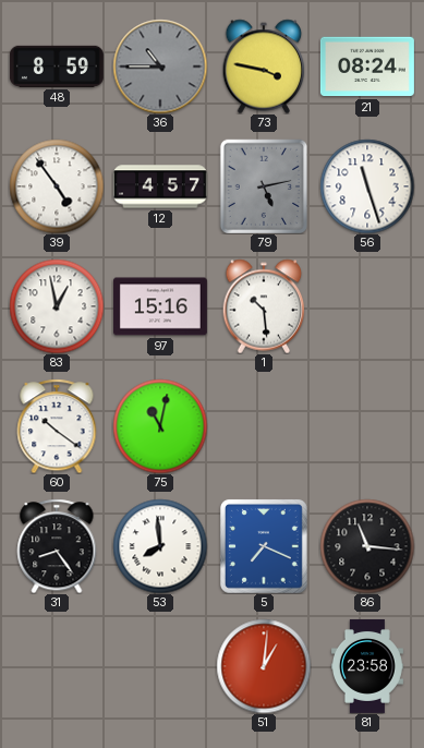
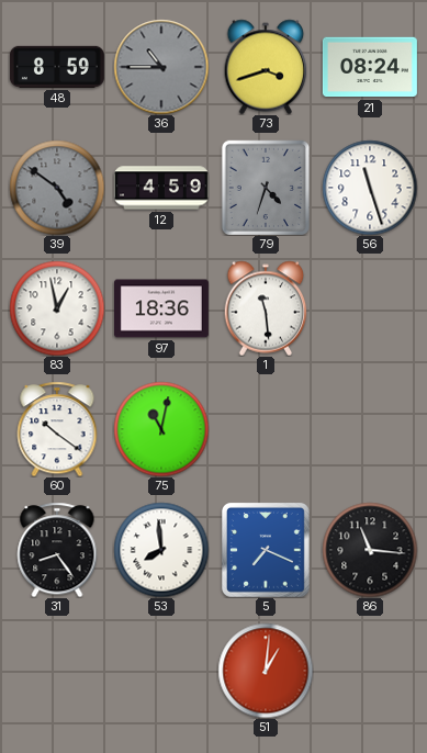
73: 3:47 -> 3:42
39: 4:54 -> 4:51
39 dial: white -> grey
12: 4:57 -> 4:59
79: 5:13 -> 4:33
97: 15:16 -> 18:36
1: 10:29 -> 11:29
81: 23:58 -> none
